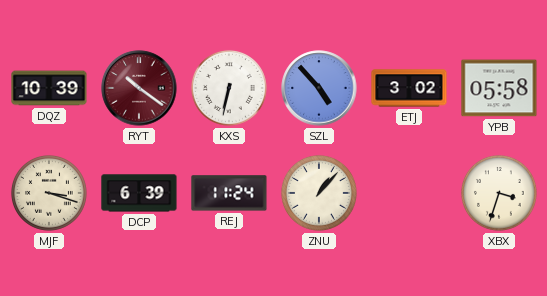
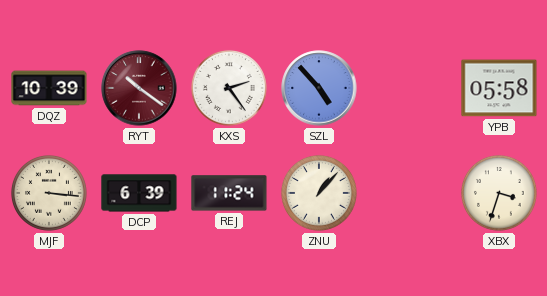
KXS: 6:32 -> 2:24
ETJ: 3:02 -> none
MJF: 3:18 -> 3:16
